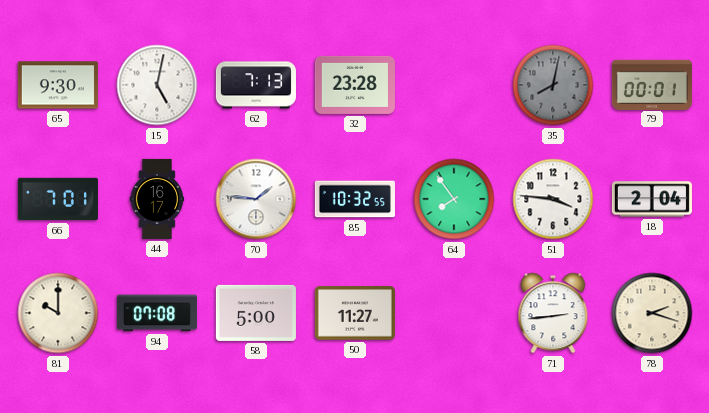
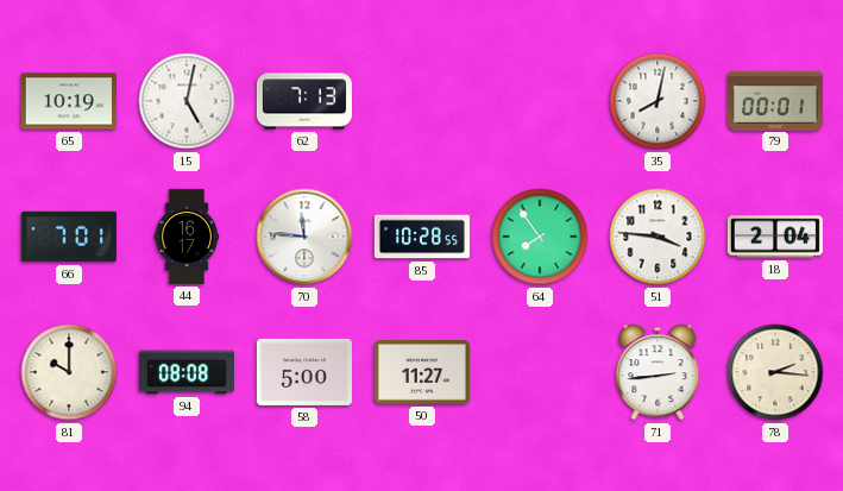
65: 9:30 -> 10:19
32: 23:28 -> none
35 dial: grey -> white
70: 1:46 -> 11:46
85: 10:32 -> 10:28
94: 07:08 -> 08:08
78: 2:18 -> 2:16
